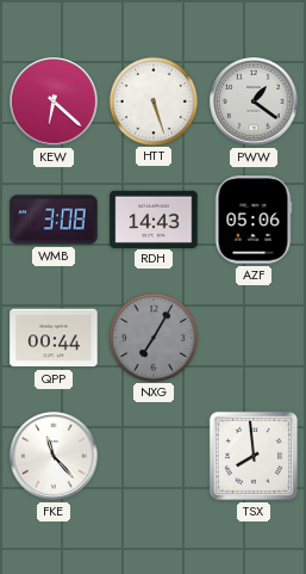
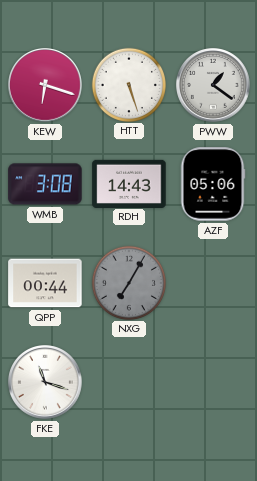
KEW: 6:22 -> 6:18
FKE: 11:23 -> 11:18
TSX: 7:59 -> none
